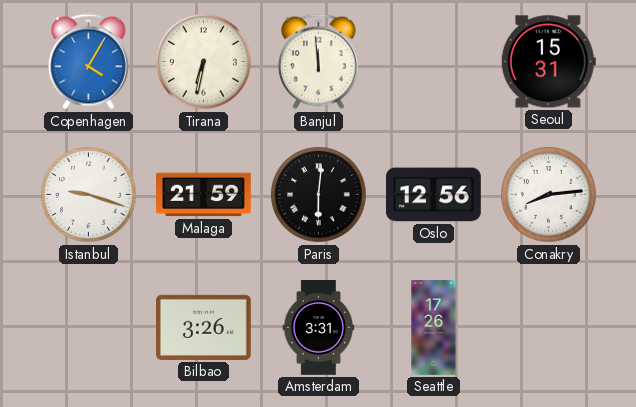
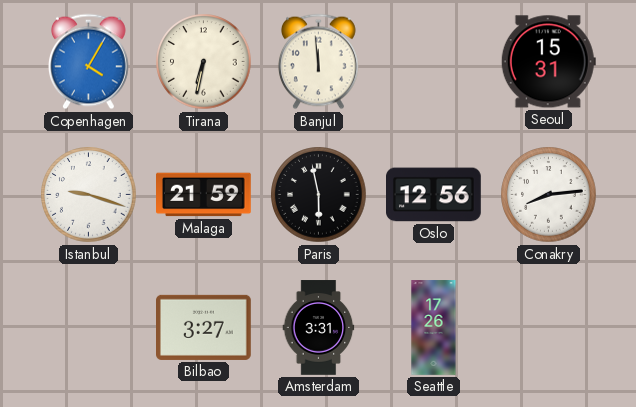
Paris: 6:01 -> 5:58
Bilbao: 3:26 -> 3:27
